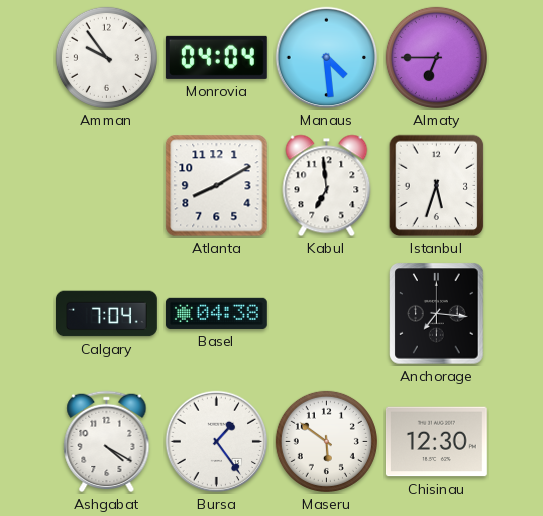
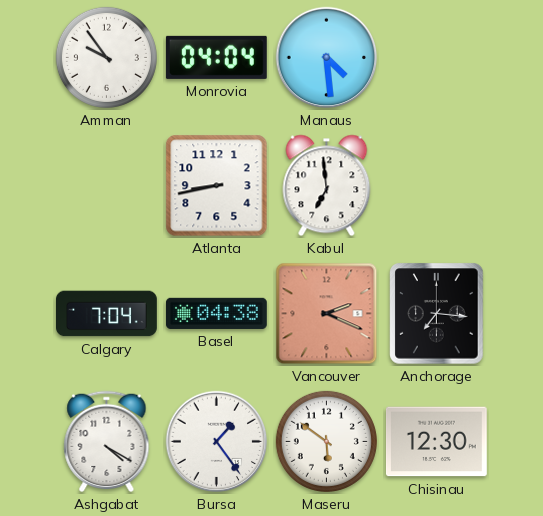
Almaty: 6:45 -> none
Atlanta: 8:10 -> 8:43
Istanbul: 5:33 -> none
Vancouver: none -> 2:19
